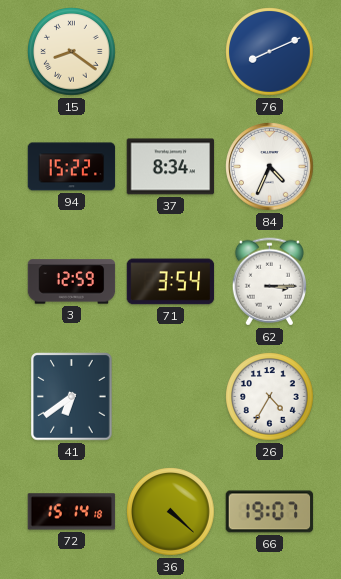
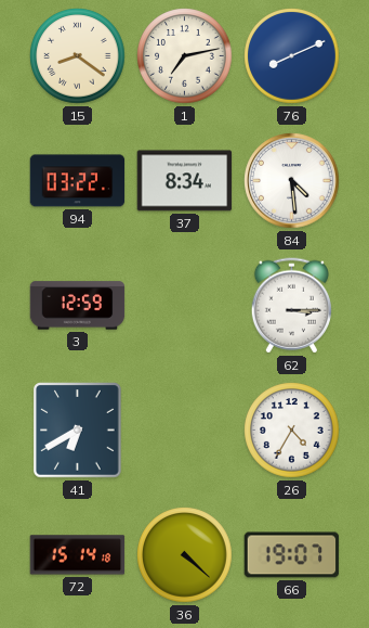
1: none -> 7:13
94: 15:22 -> 03:22
84: 4:34 -> 4:29
71: 3:54 -> none
41: 6:39 -> 6:40
